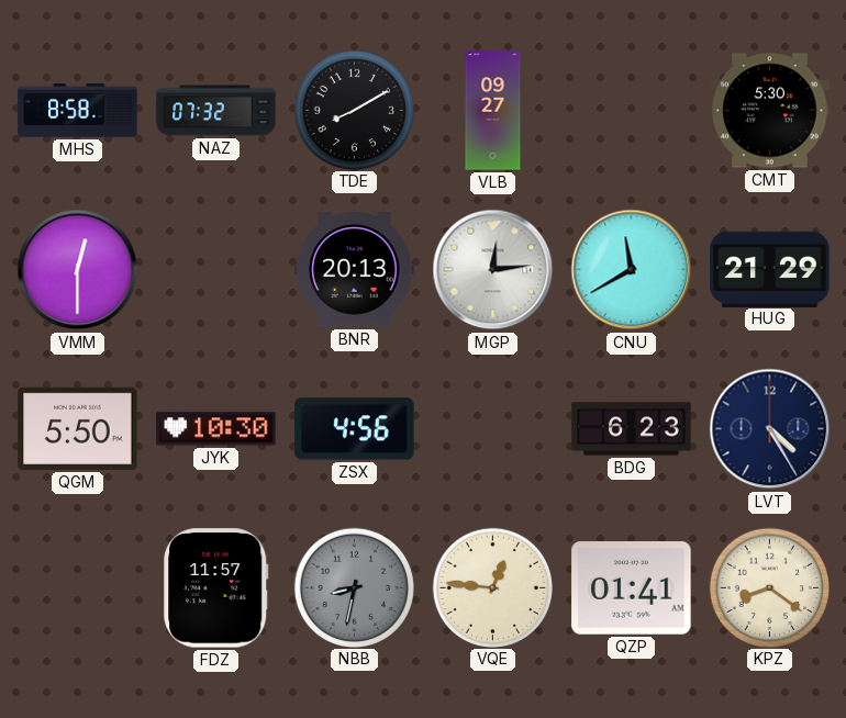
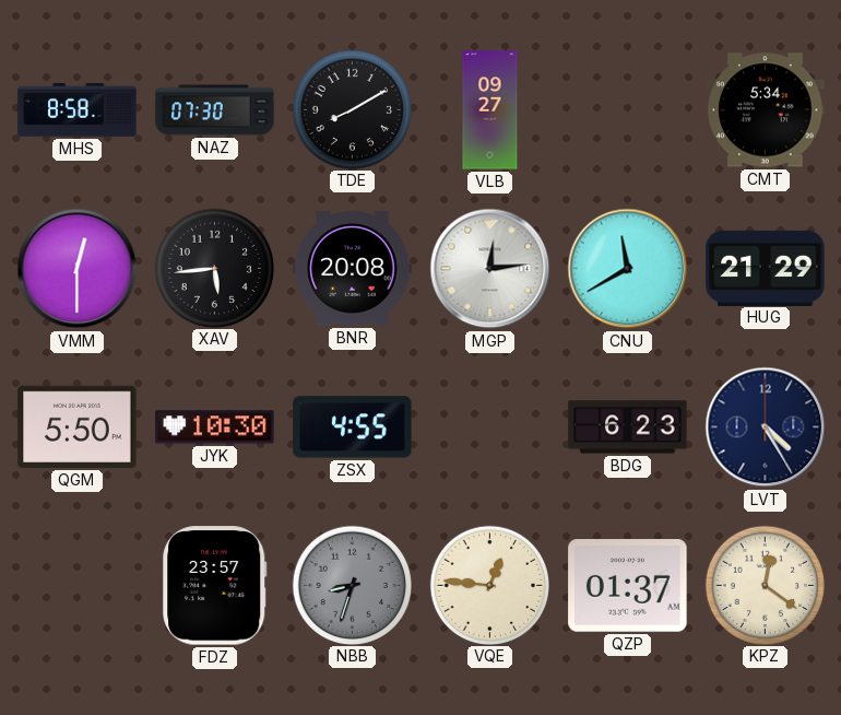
NAZ: 07:32 -> 07:30
CMT: 5:30 -> 5:34
XAV: none -> 5:44
BNR: 20:13 -> 20:08
ZSX: 4:56 -> 4:55
FDZ: 11:57 -> 23:57
NBB: 8:32 -> 8:33
QZP: 01:41 -> 01:37
KPZ: 8:21 -> 12:21
